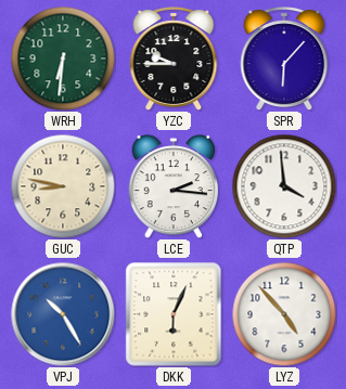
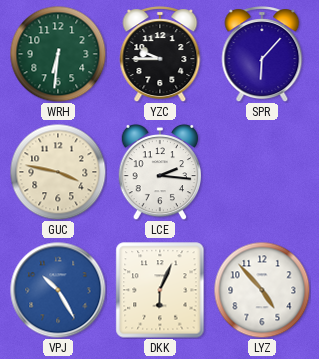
GUC: 8:47 -> 3:47
QTP: 3:59 -> none
